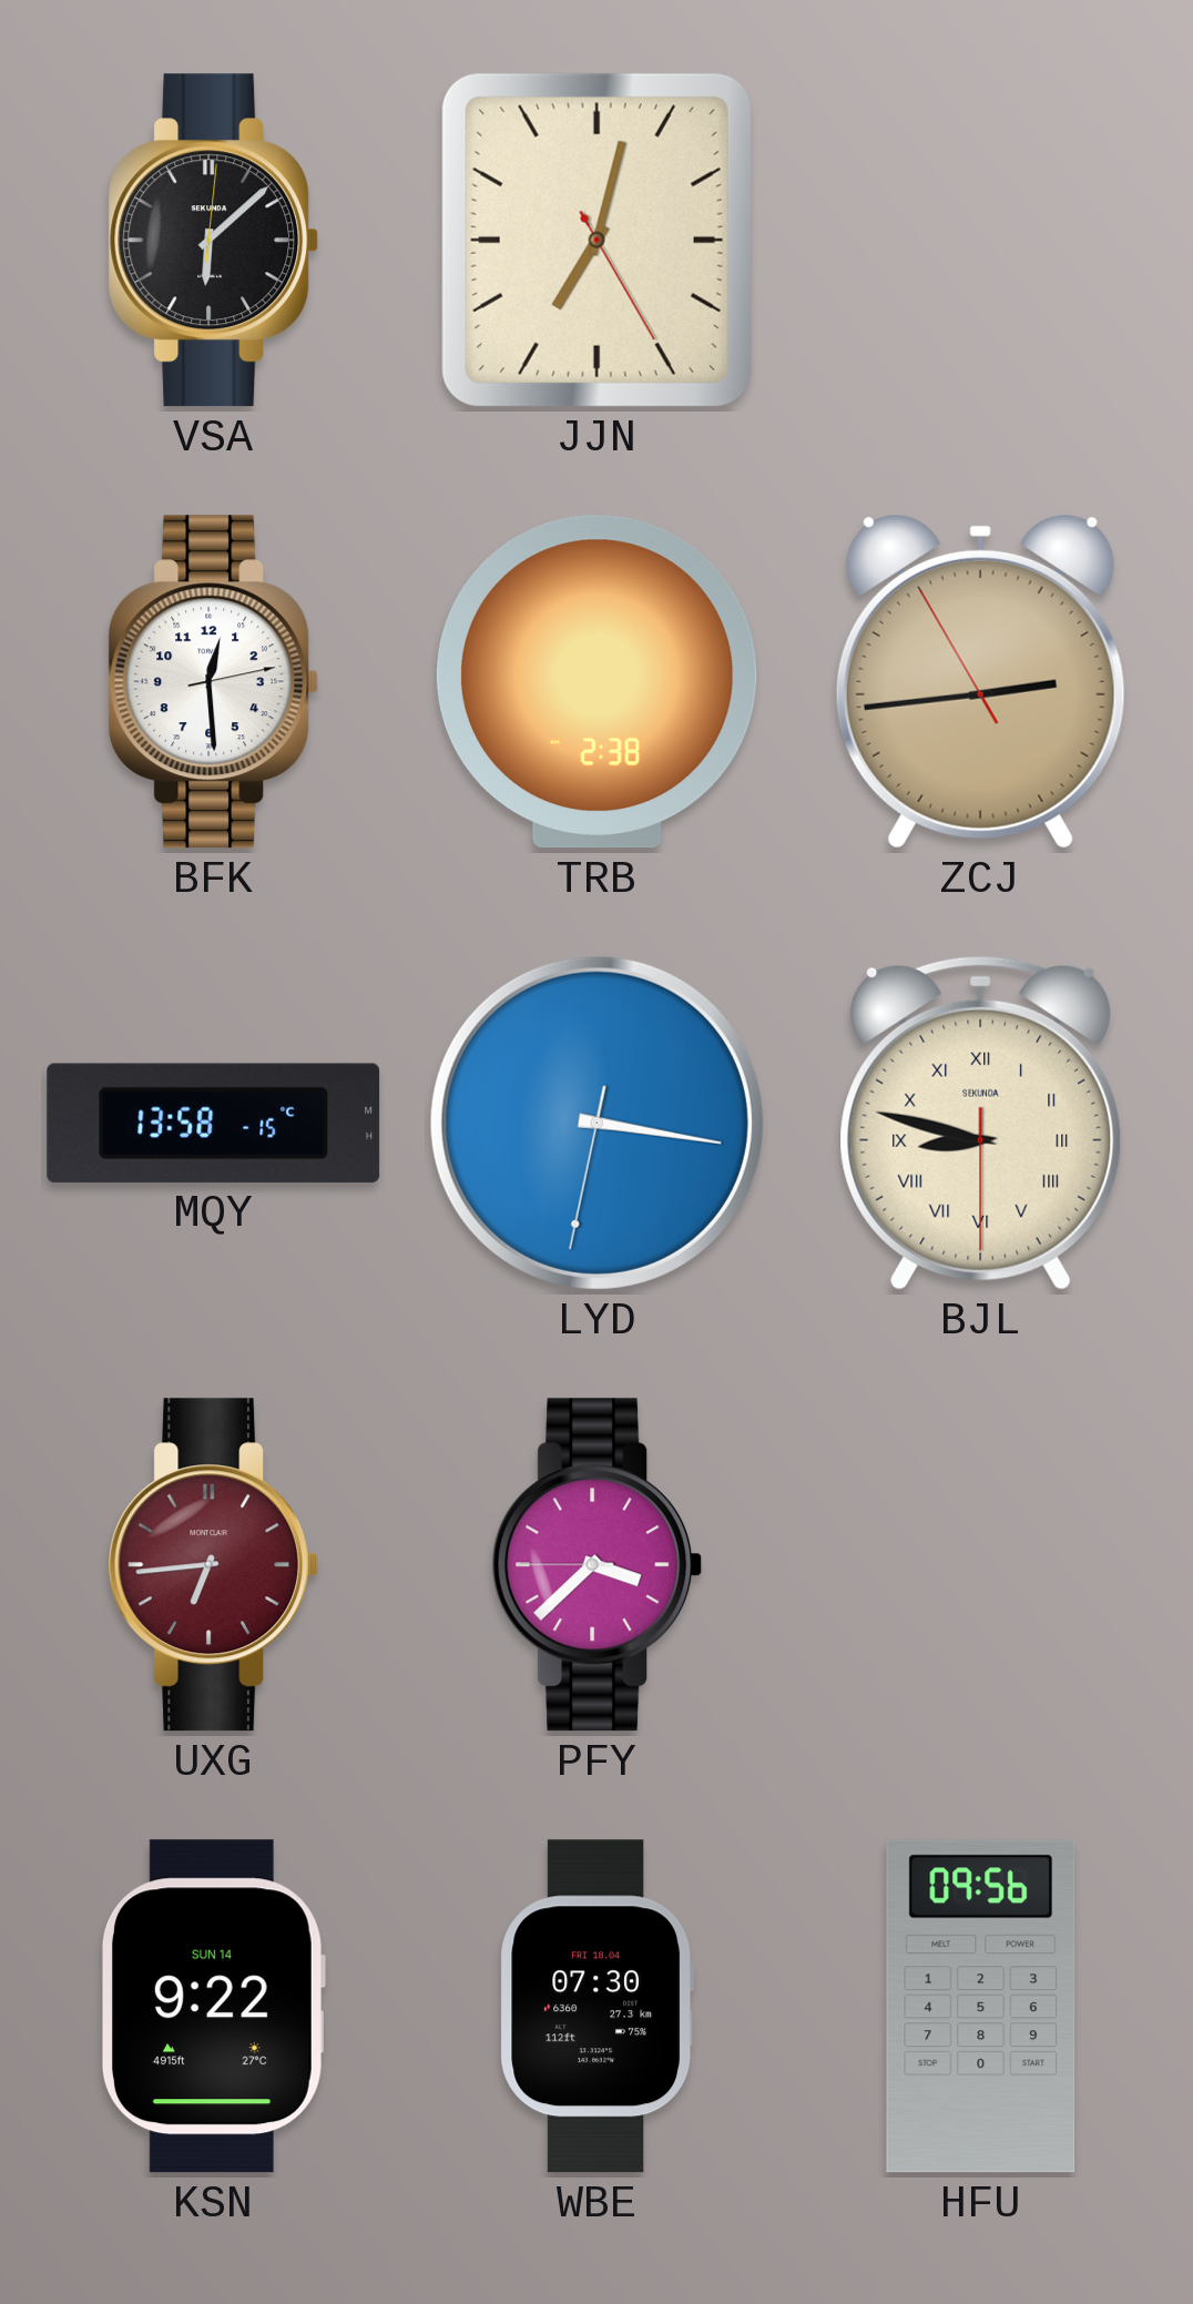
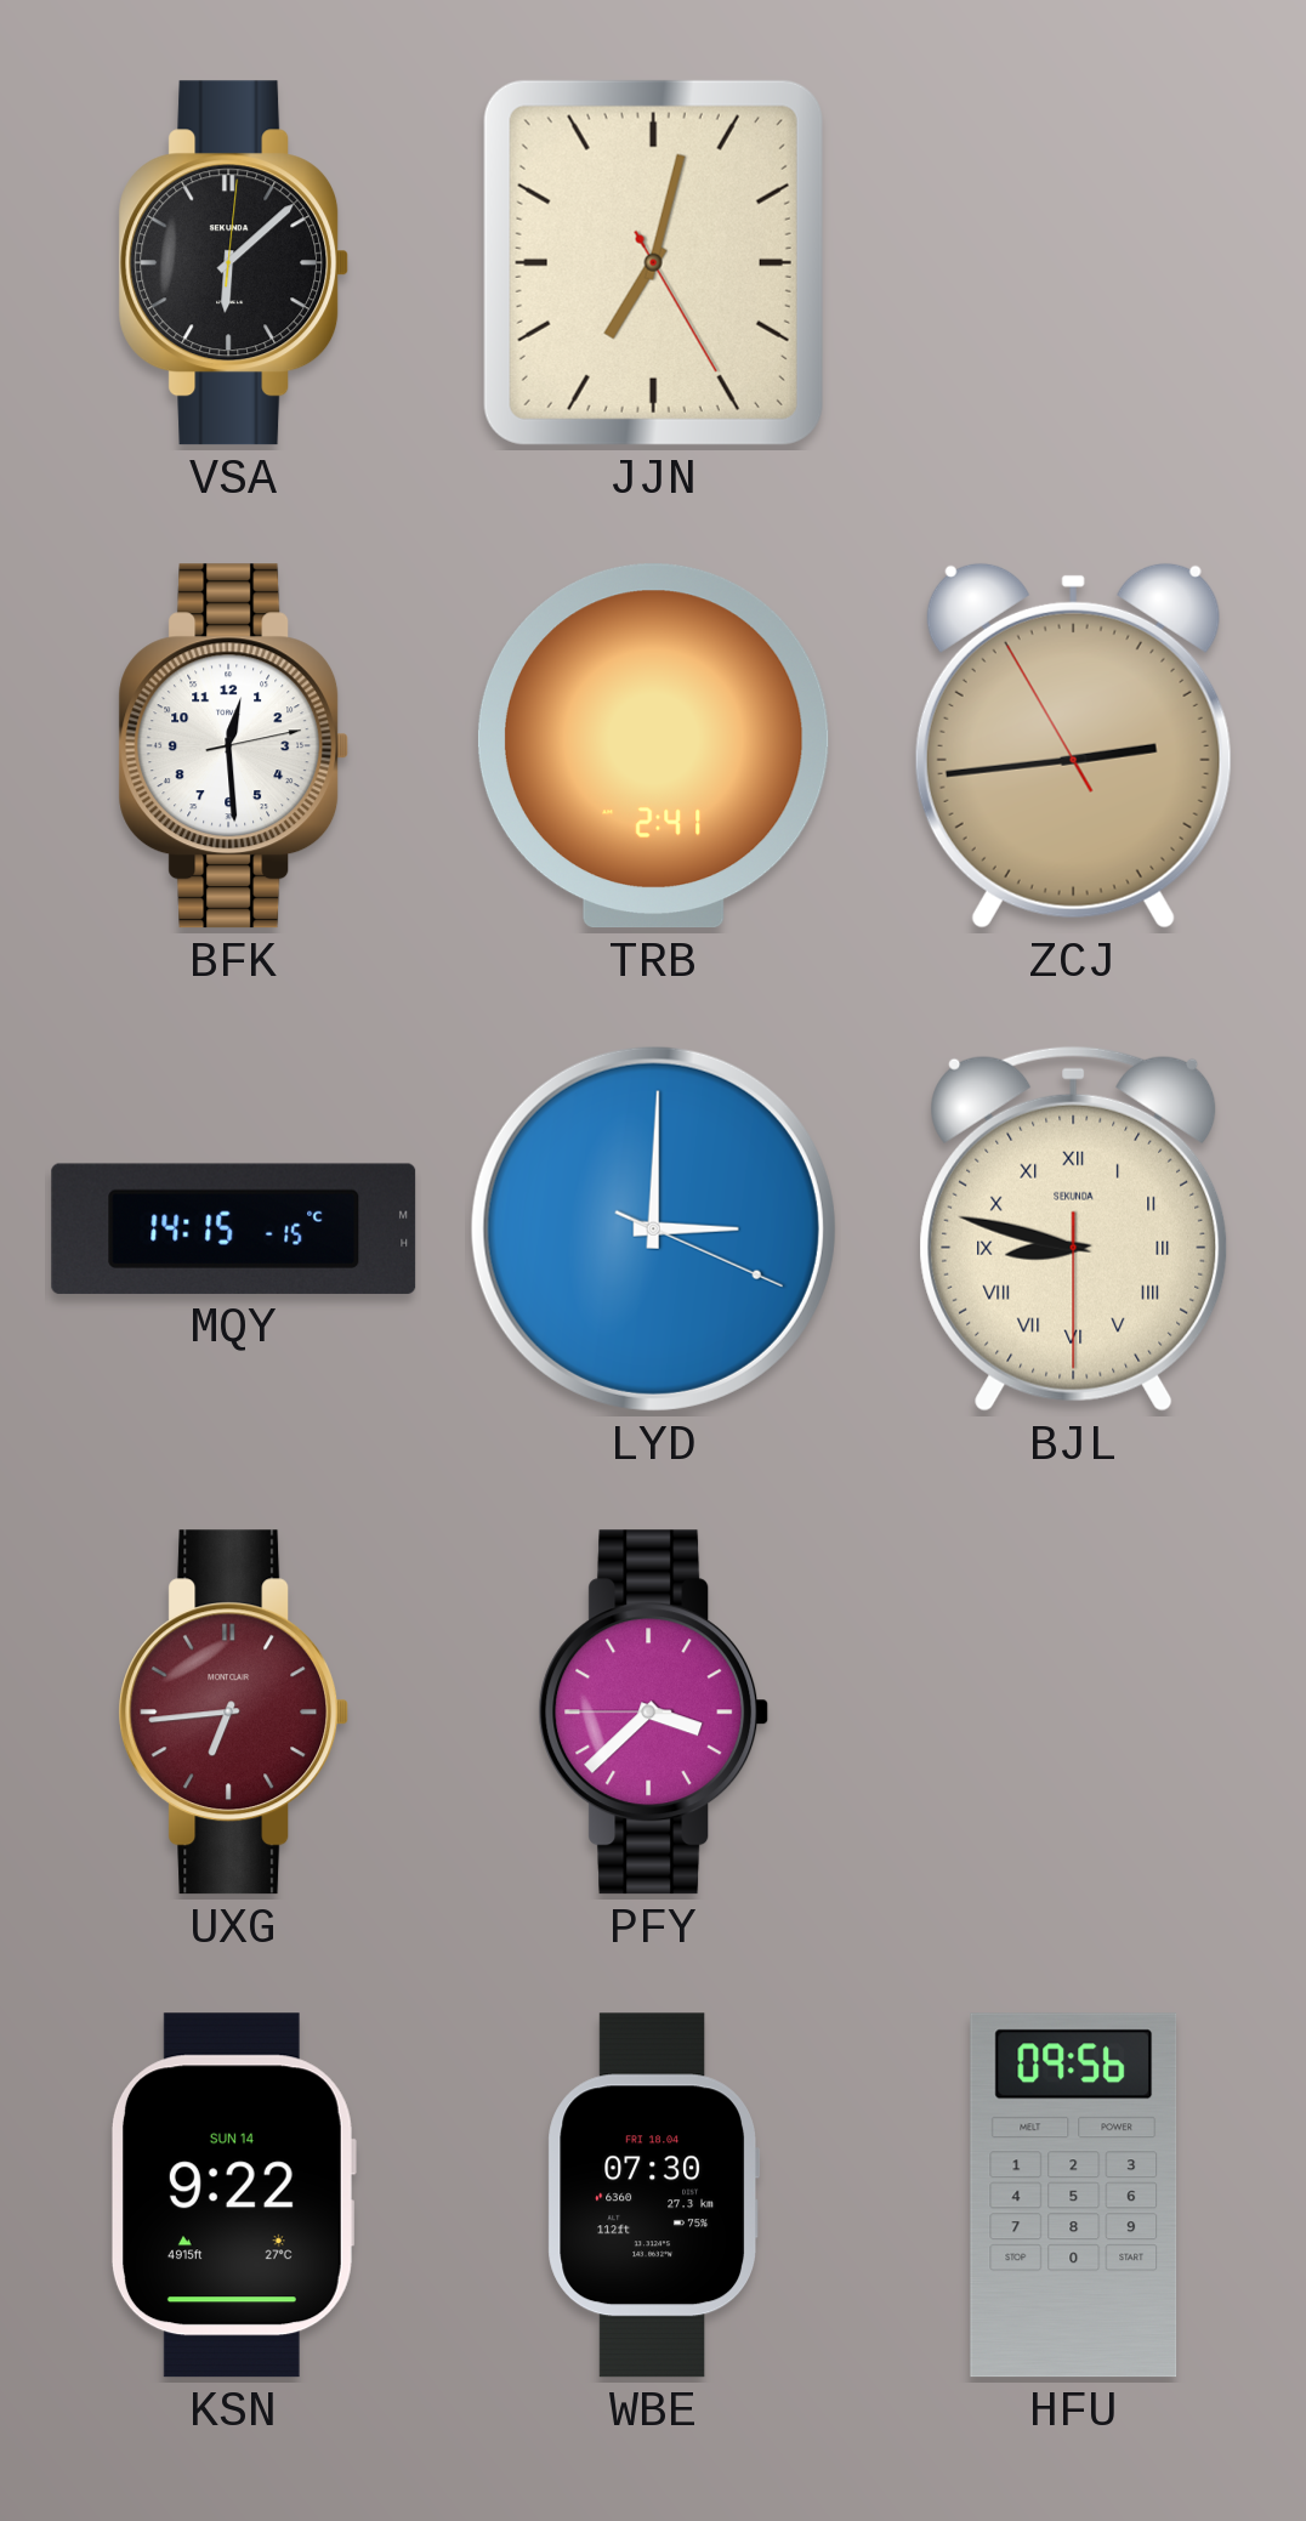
TRB: 2:38 -> 2:41
MQY: 13:58 -> 14:15
LYD: 3:16 -> 3:00
